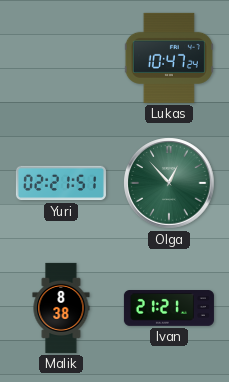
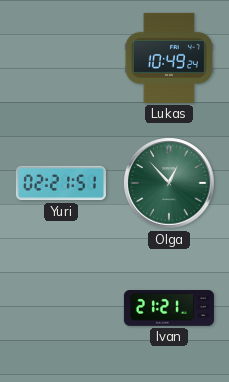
Lukas: 10:47 -> 10:49
Malik: 8:38 -> none
